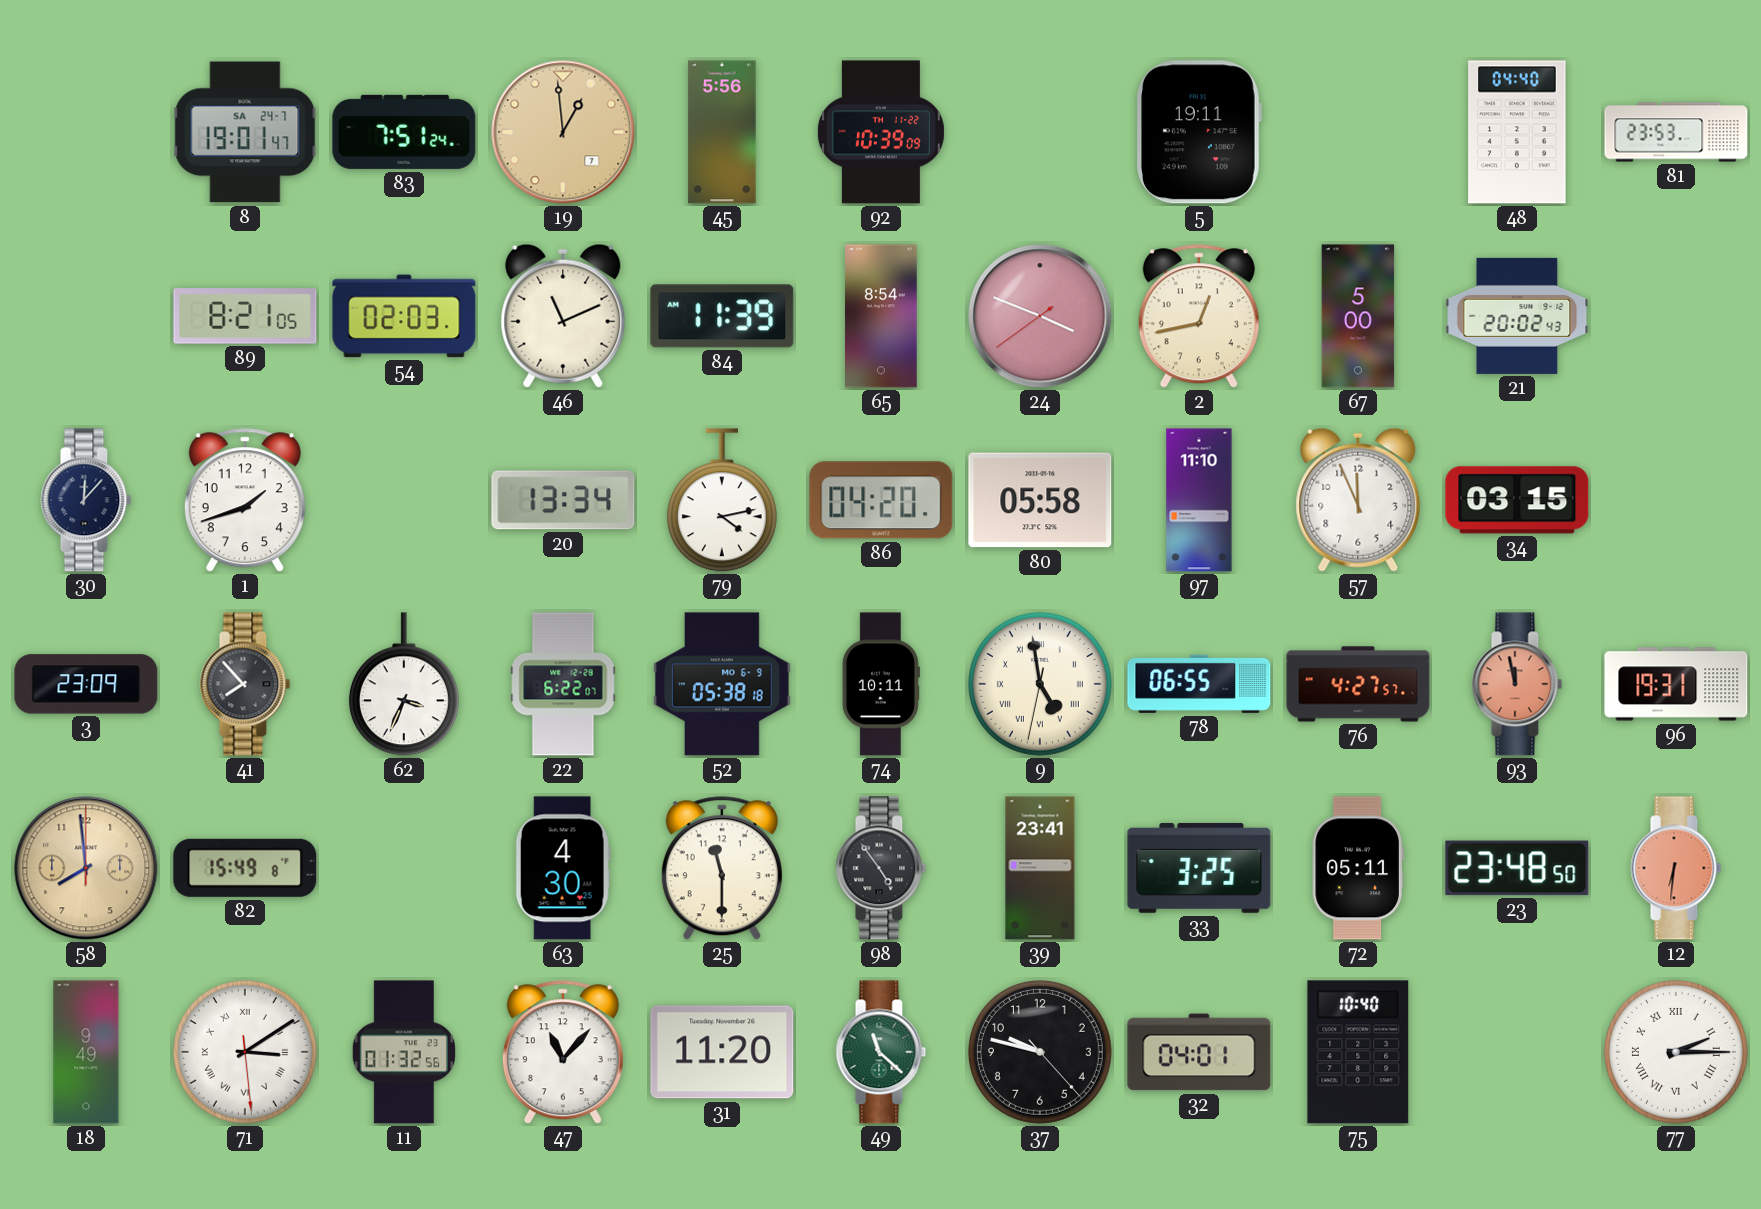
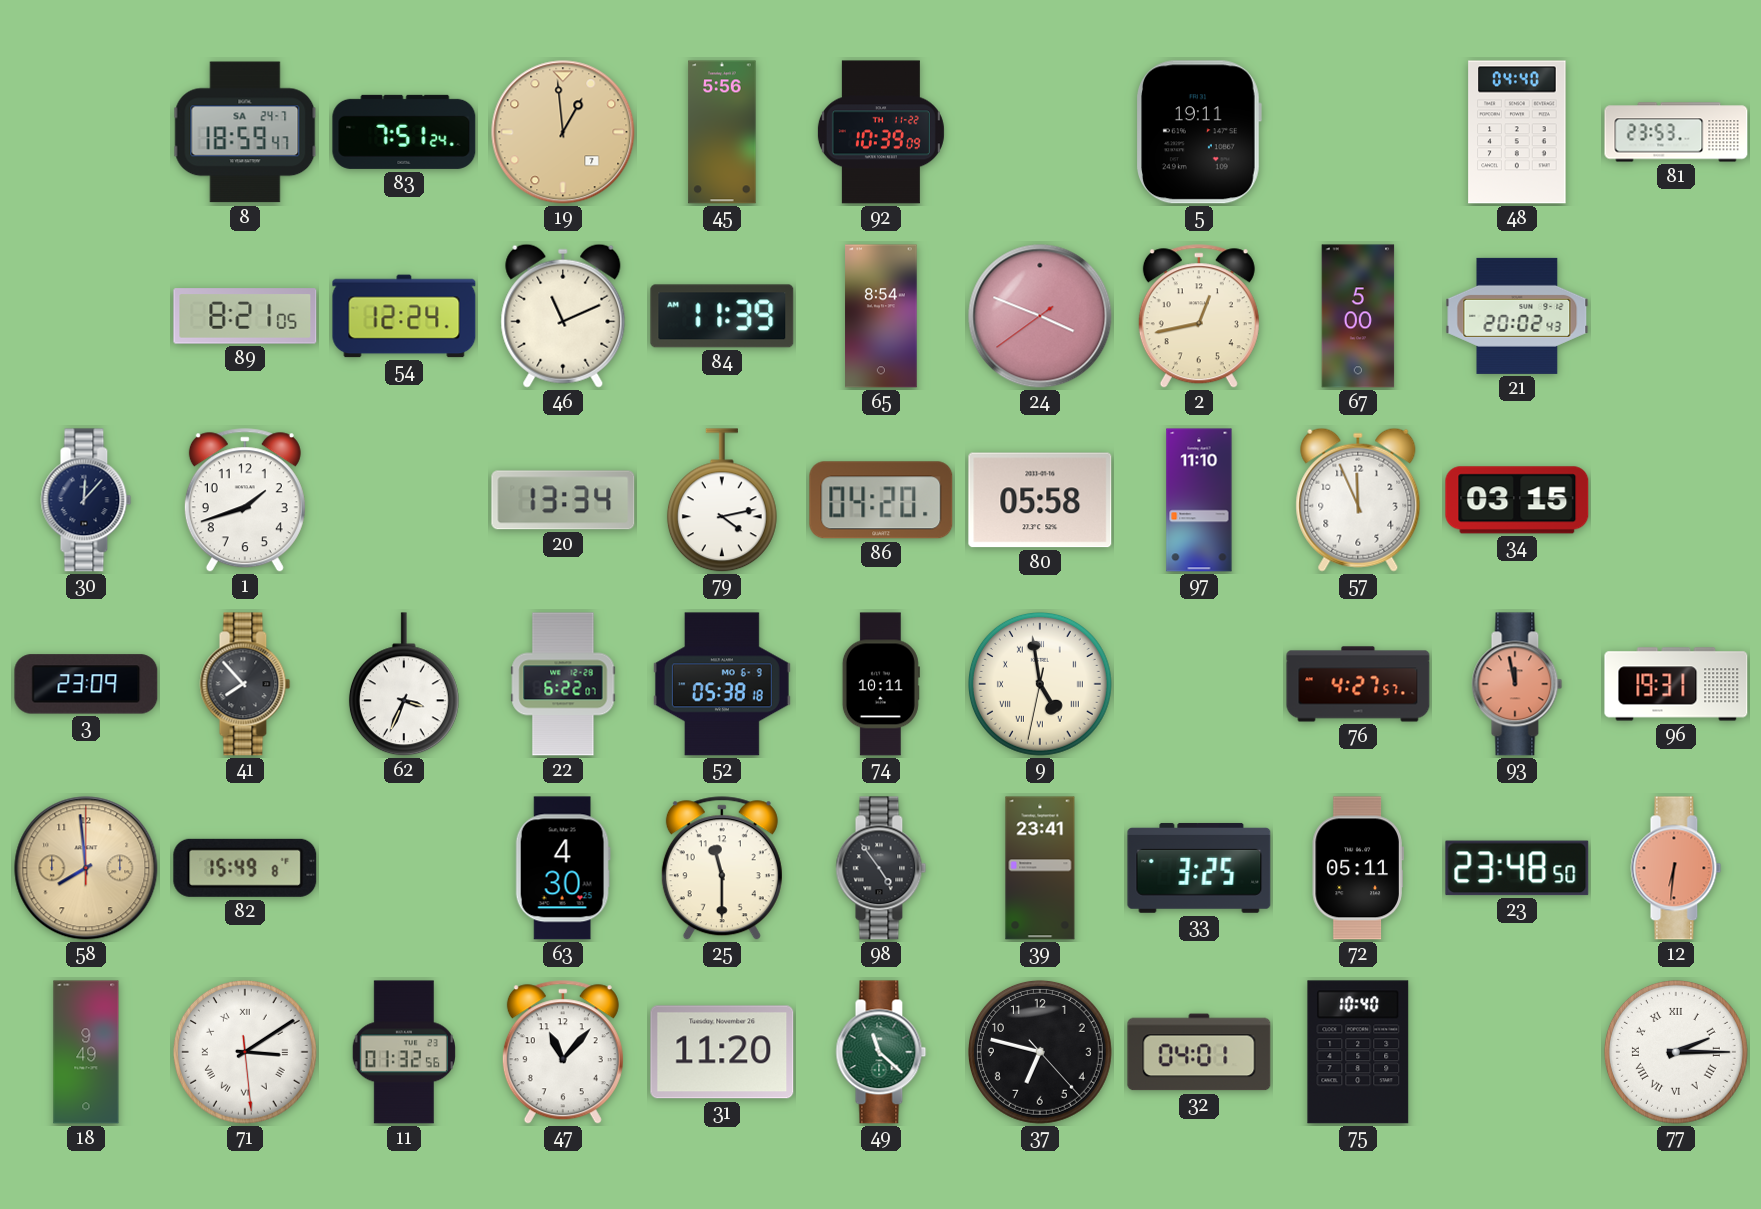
8: 19:01 -> 18:59
54: 02:03 -> 12:24
78: 06:55 -> none
37: 9:47 -> 6:47
